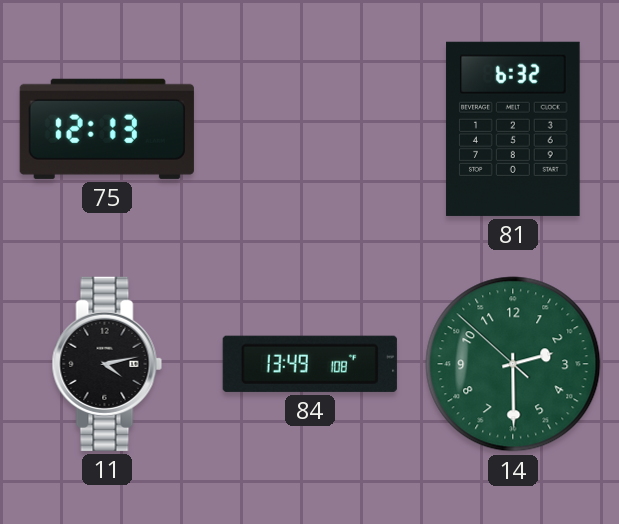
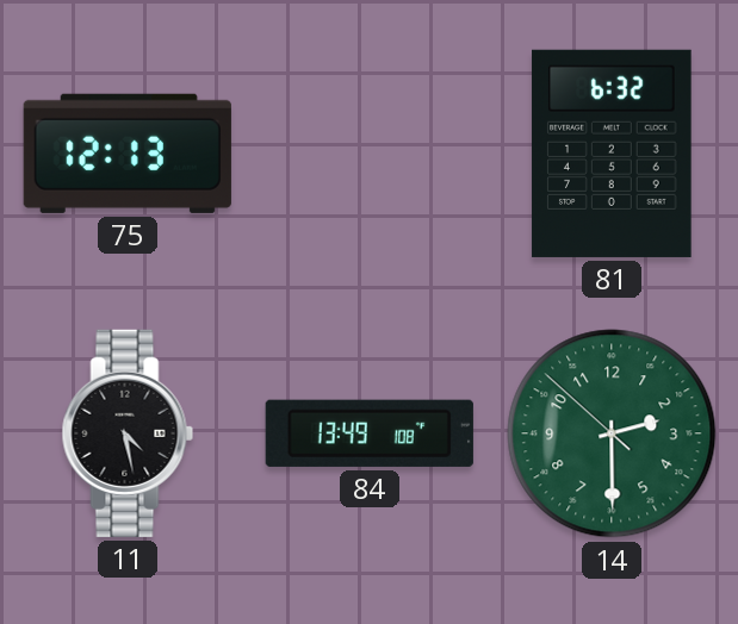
11: 4:13 -> 4:28
